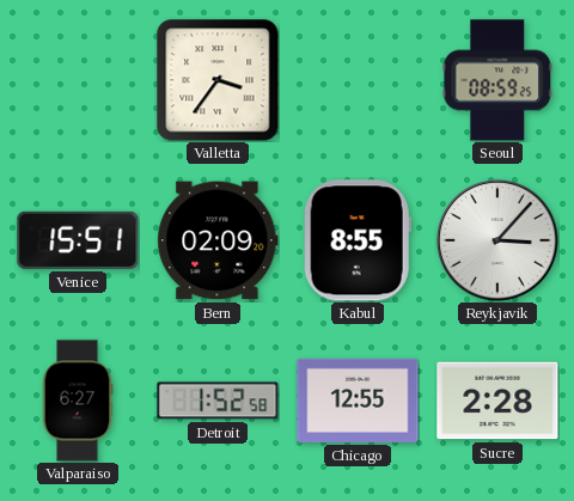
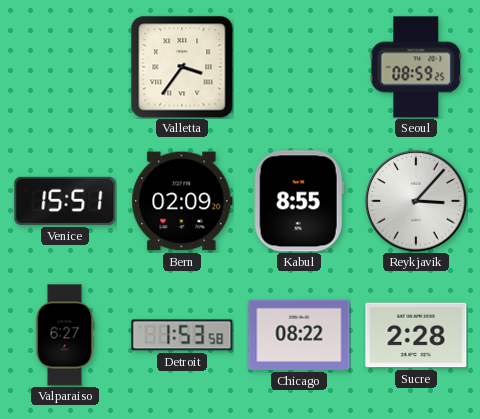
Detroit: 1:52 -> 1:53
Chicago: 12:55 -> 08:22
